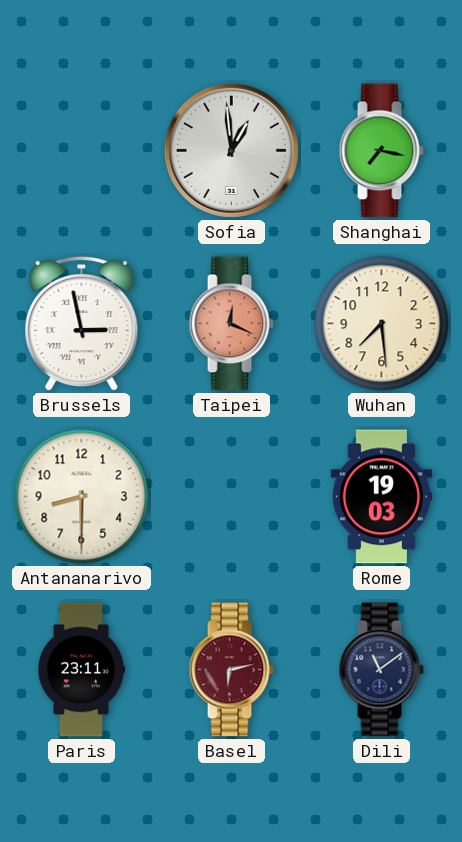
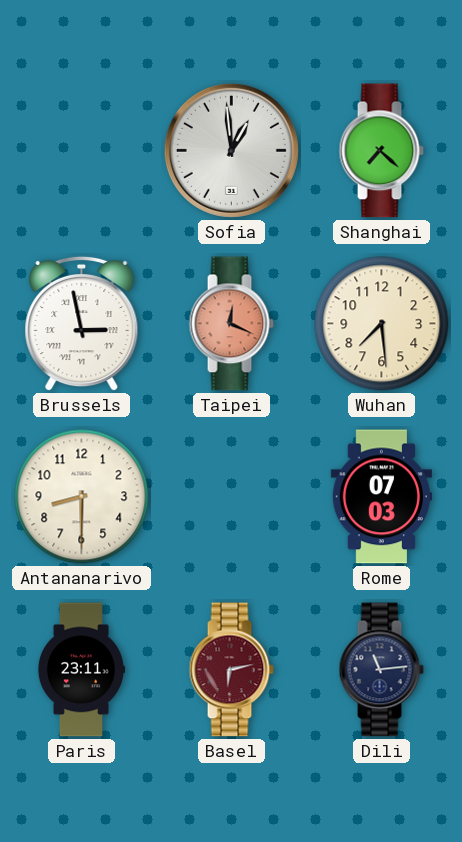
Shanghai: 7:17 -> 7:22
Rome: 19:03 -> 07:03
Dili: 11:09 -> 11:14
